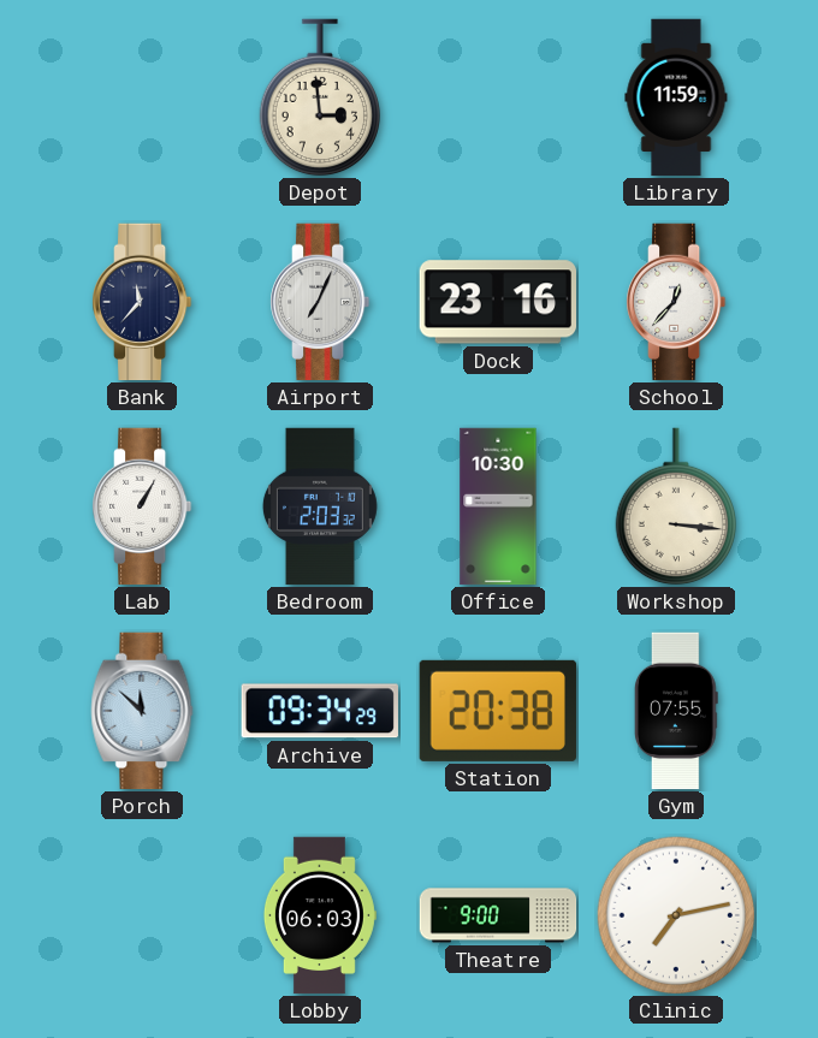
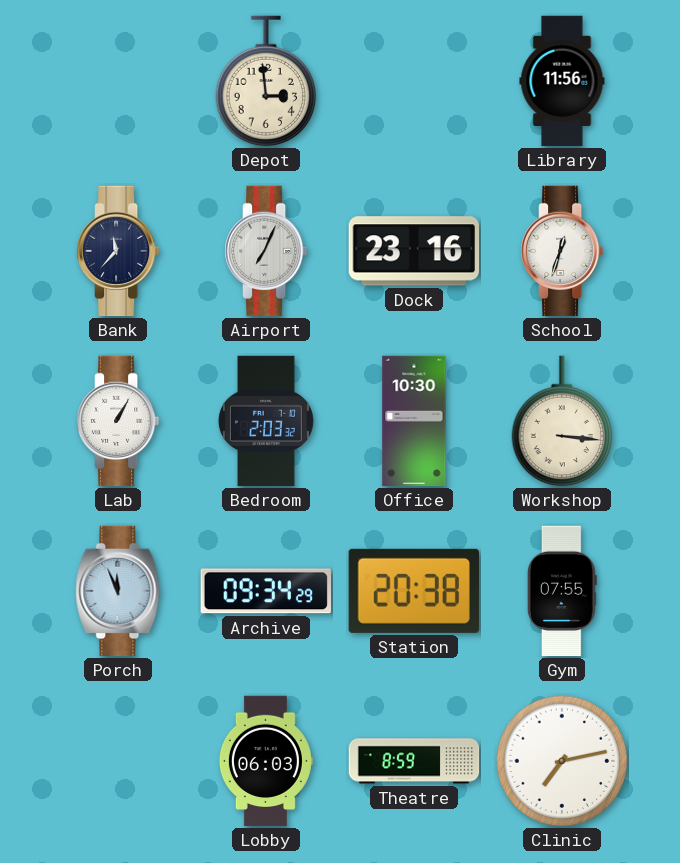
Library: 11:59 -> 11:56
School: 12:37 -> 12:33
Porch: 11:52 -> 11:56
Theatre: 9:00 -> 8:59
